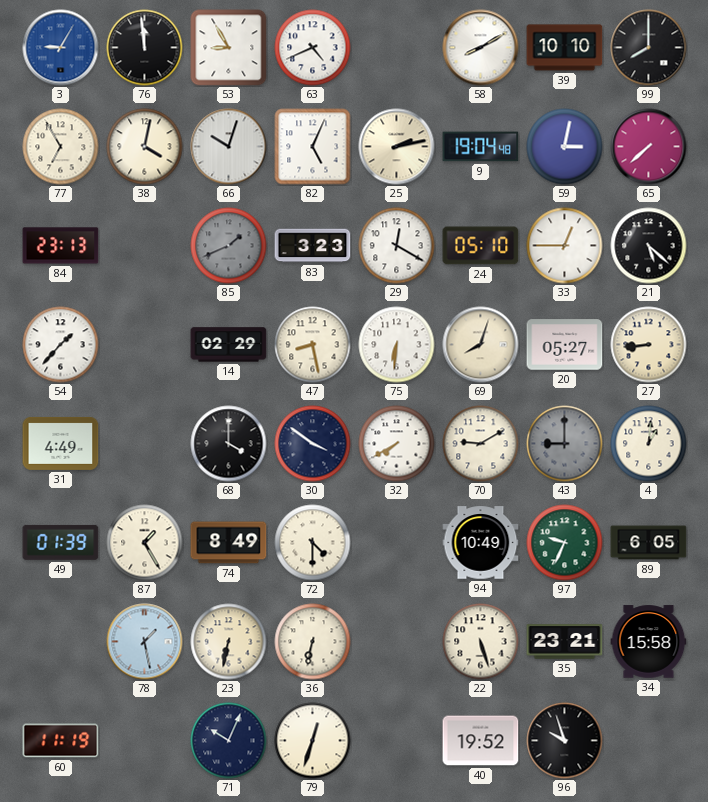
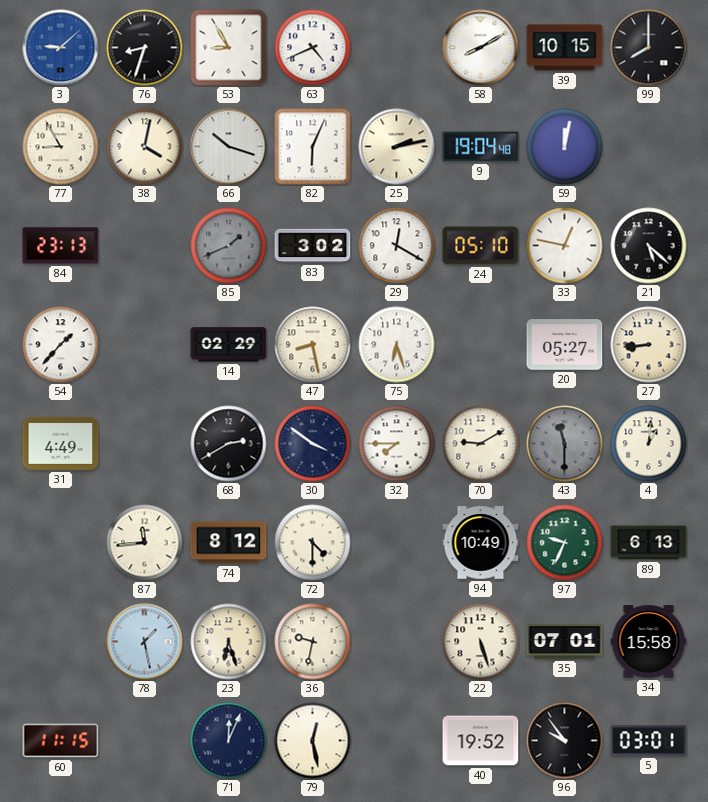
3: 9:05 -> 9:08
76: 11:59 -> 8:33
39: 10:10 -> 10:15
77: 6:55 -> 8:55
66: 10:03 -> 10:18
82: 5:04 -> 6:04
59: 3:02 -> 12:02
65: 7:38 -> none
83: 3:23 -> 3:02
33: 12:45 -> 12:47
75: 6:31 -> 6:27
69: 8:03 -> none
68: 4:00 -> 2:40
32: 7:40 -> 7:45
43: 9:00 -> 11:30
49: 01:39 -> none
87: 1:25 -> 11:44
74: 8:49 -> 8:12
89: 6:05 -> 6:13
23: 6:32 -> 6:27
36: 6:32 -> 9:32
35: 23:21 -> 07:01
60: 11:19 -> 11:15
71: 10:04 -> 12:04
79: 12:33 -> 12:28
96: 9:57 -> 9:54
5: none -> 03:01
